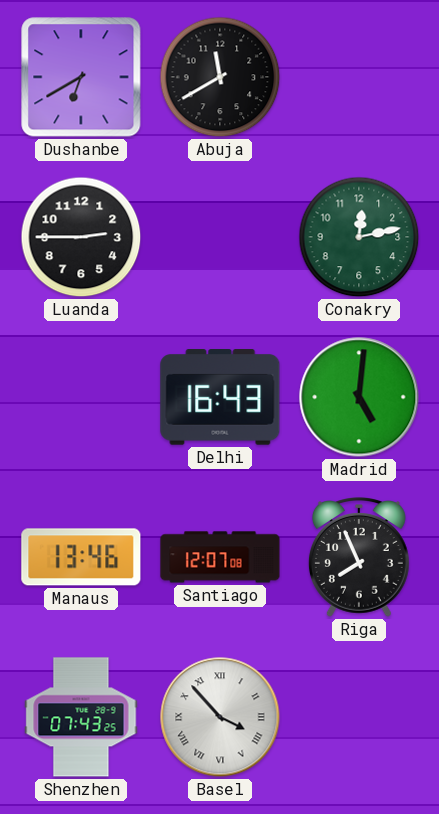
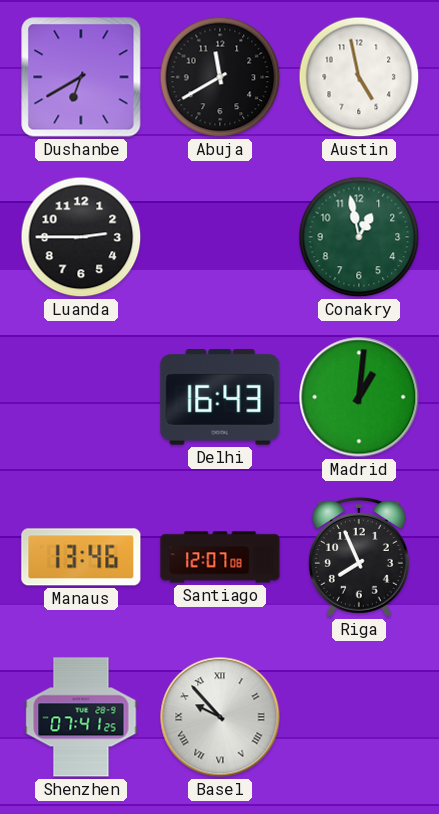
Austin: none -> 4:58
Conakry: 12:13 -> 12:58
Madrid: 5:01 -> 1:01
Shenzhen: 07:43 -> 07:41
Basel: 3:53 -> 9:53
